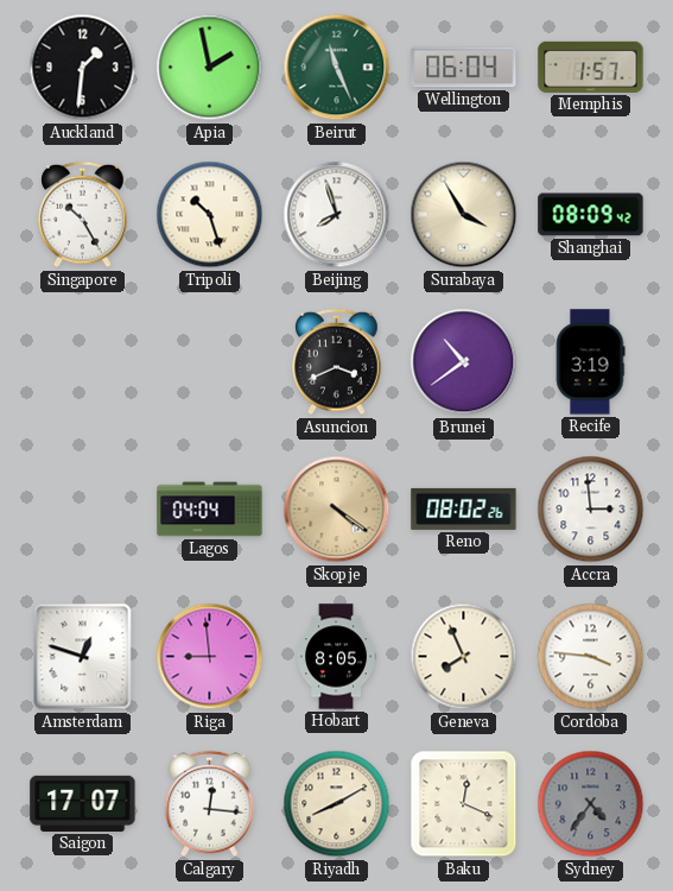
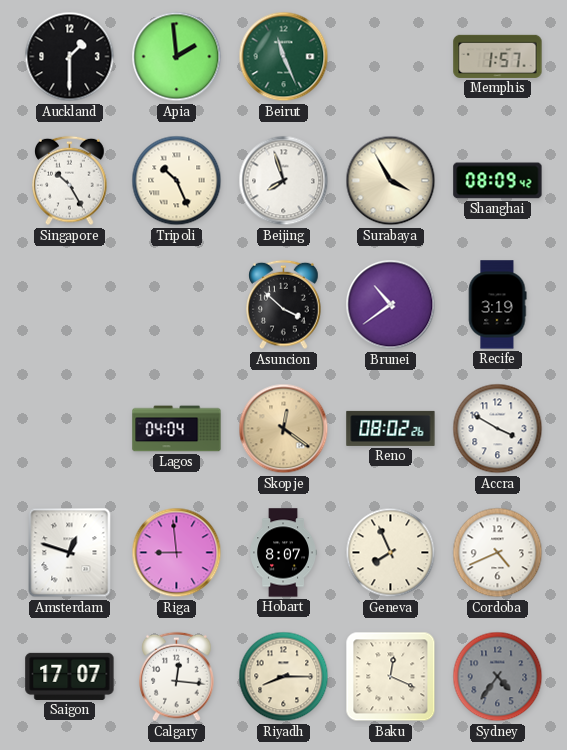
Auckland: 1:31 -> 1:30
Apia: 1:58 -> 1:59
Wellington: 06:04 -> none
Tripoli: 10:27 -> 10:26
Asuncion: 3:41 -> 3:52
Skopje: 4:21 -> 12:21
Accra: 2:59 -> 3:50
Hobart: 8:05 -> 8:07
Cordoba: 3:46 -> 4:41
Riyadh: 8:10 -> 8:15
